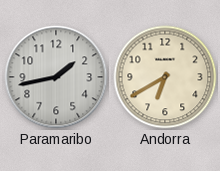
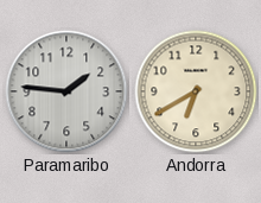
Paramaribo: 1:43 -> 1:46
